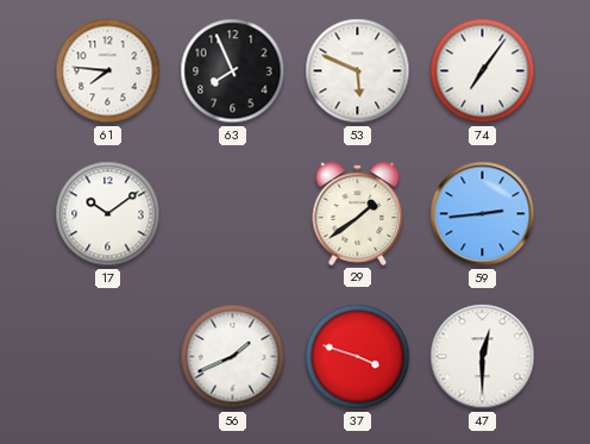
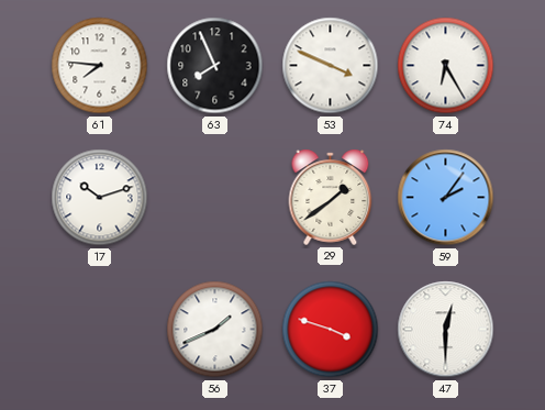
53: 5:49 -> 3:49
74: 7:06 -> 6:25
17: 10:09 -> 10:12
59: 2:44 -> 2:06
